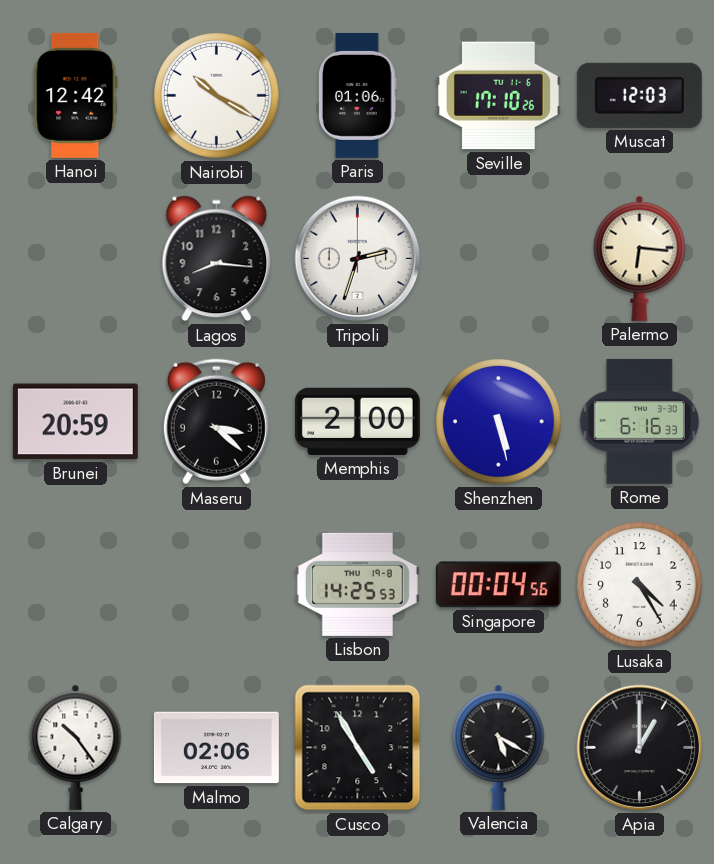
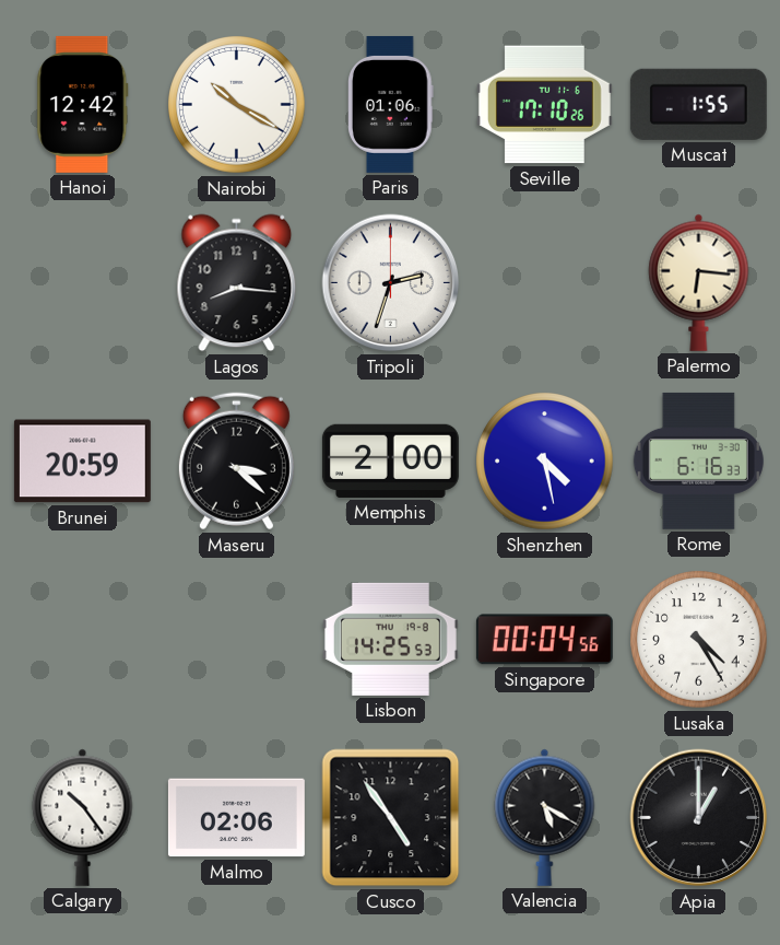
Muscat: 12:03 -> 1:55
Shenzhen: 5:28 -> 4:28
Cusco: 4:55 -> 4:54
